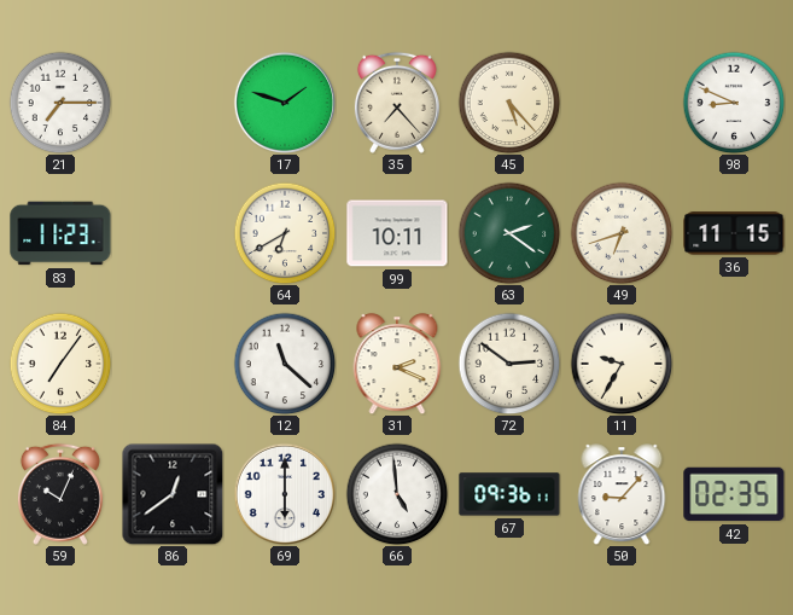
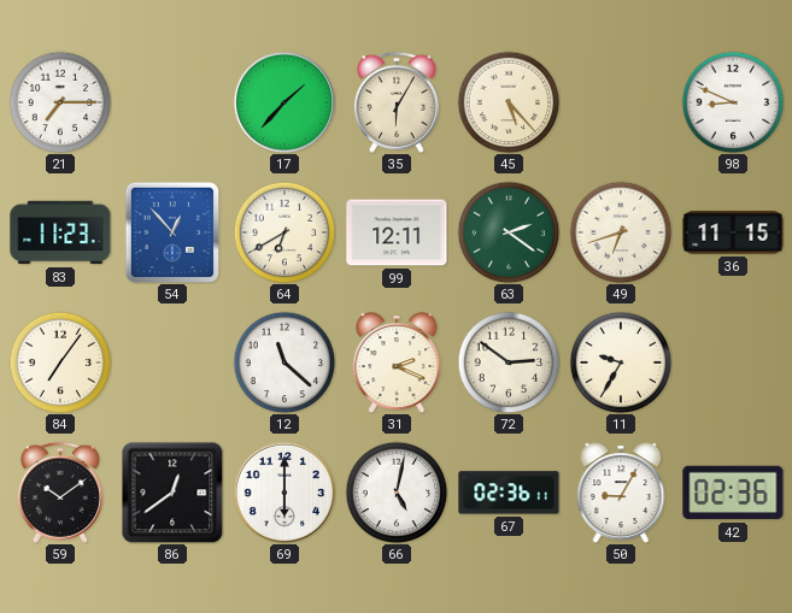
17: 1:48 -> 1:37
35: 7:23 -> 6:05
54: none -> 12:53
99: 10:11 -> 12:11
59: 10:04 -> 10:09
66: 4:59 -> 5:02
67: 09:36 -> 02:36
50: 9:07 -> 9:05
42: 02:35 -> 02:36
